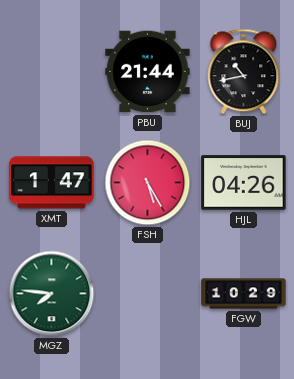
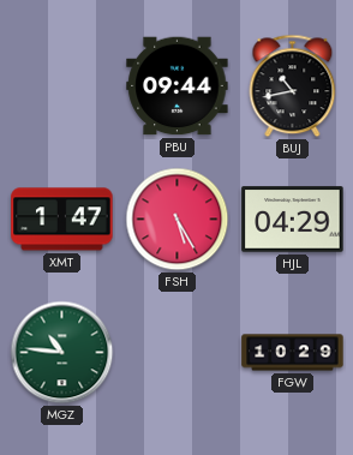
PBU: 21:44 -> 09:44
HJL: 04:26 -> 04:29
MGZ: 7:46 -> 10:46
